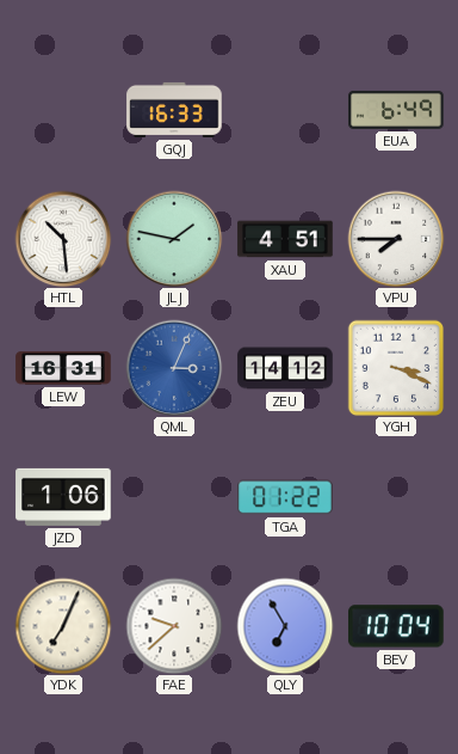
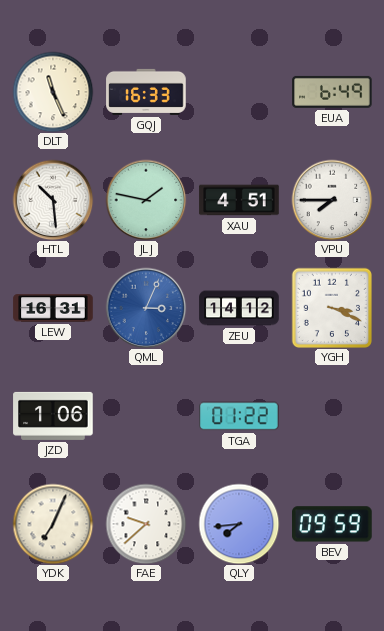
DLT: none -> 11:26
QLY: 6:55 -> 7:44
BEV: 10:04 -> 09:59
